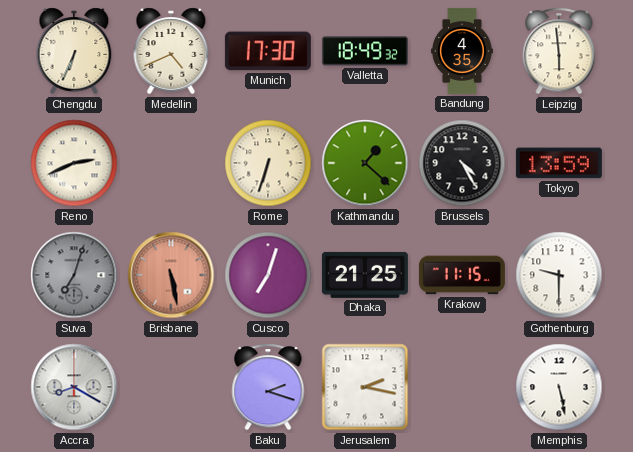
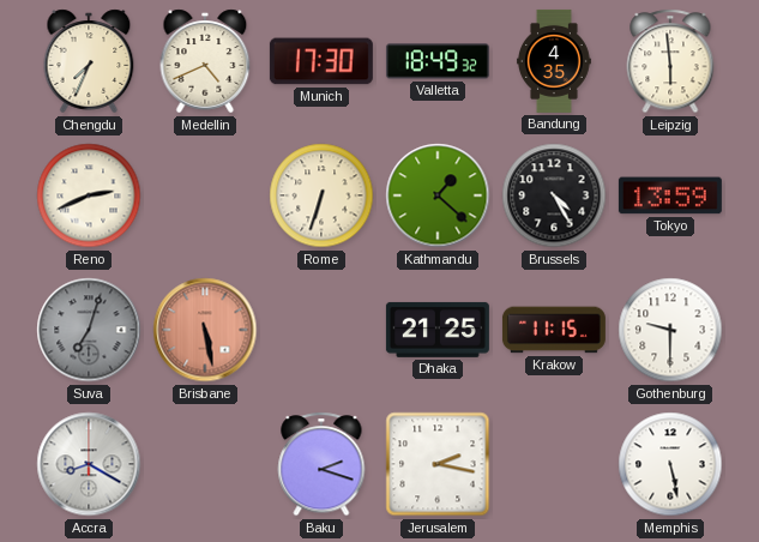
Chengdu: 6:34 -> 7:34
Cusco: 7:03 -> none
